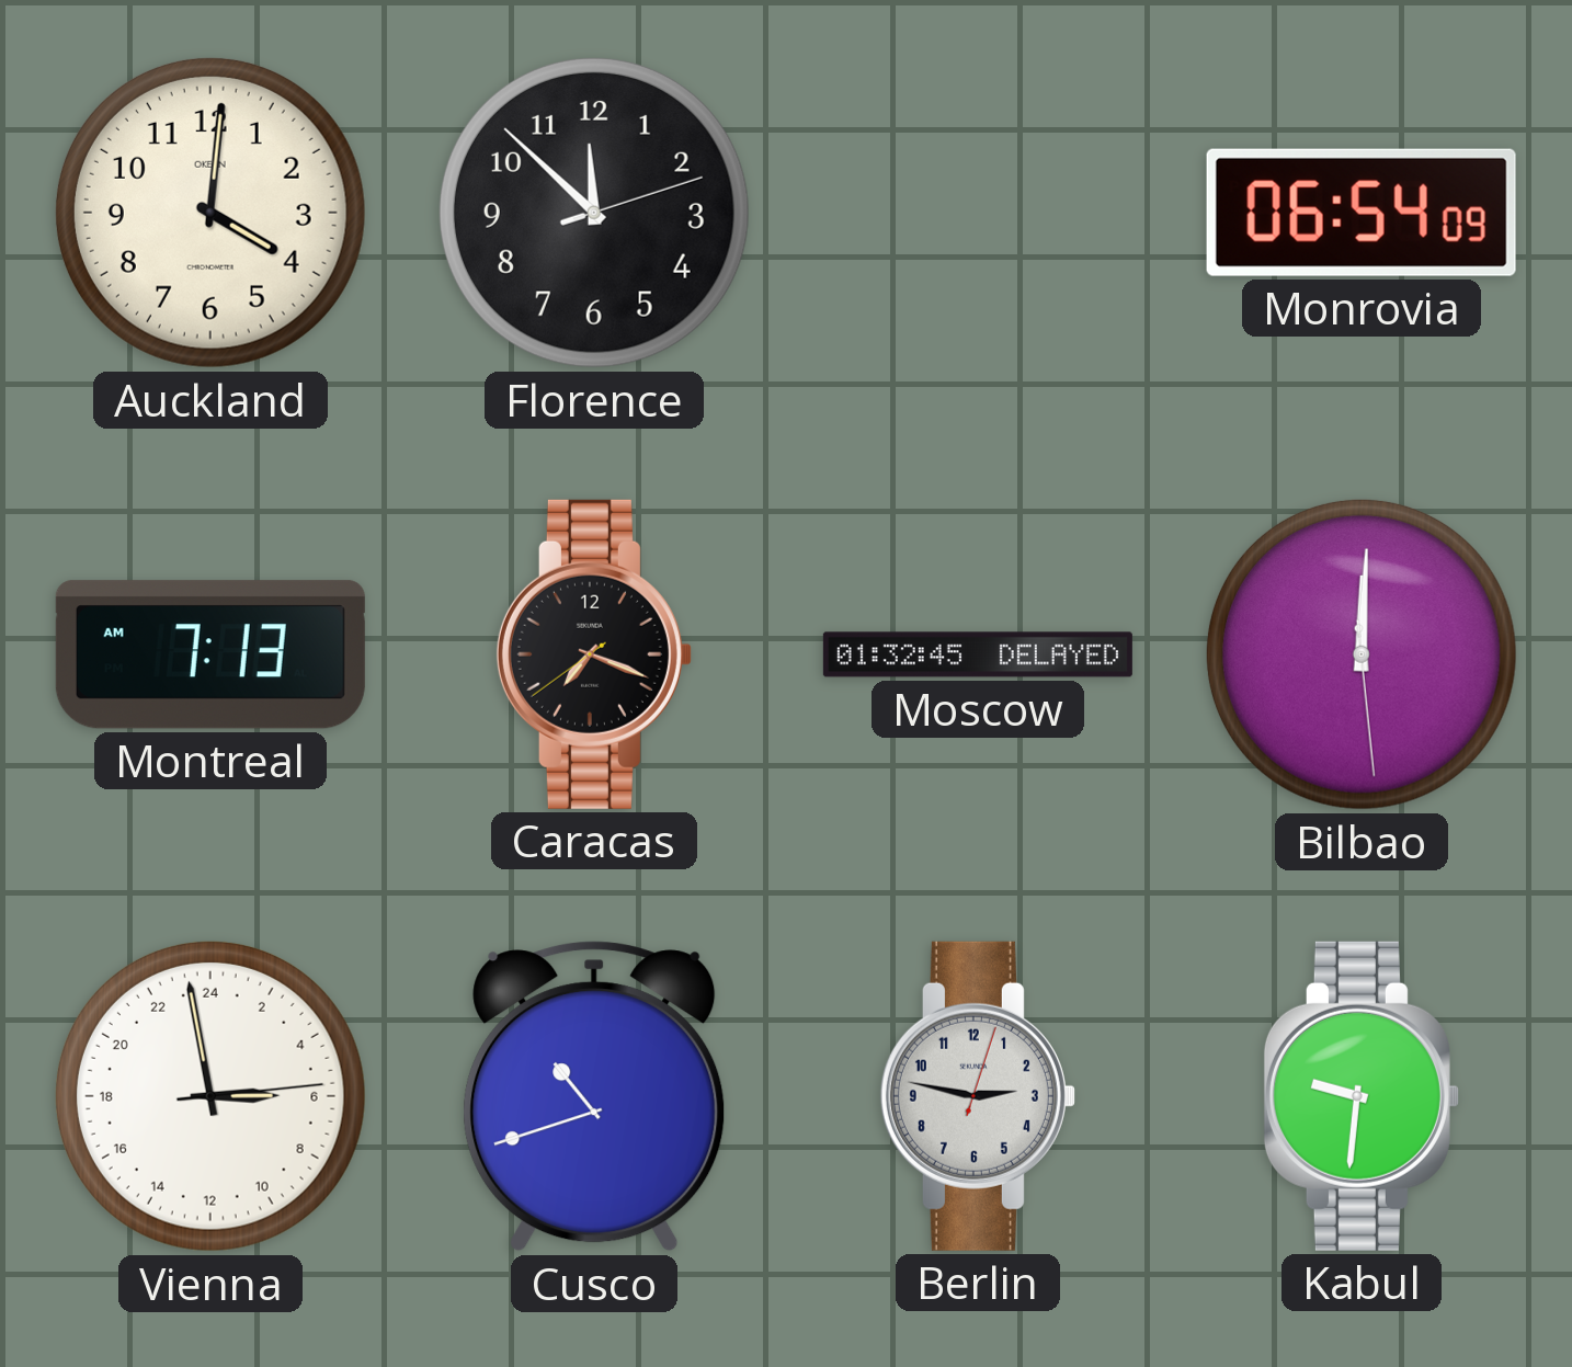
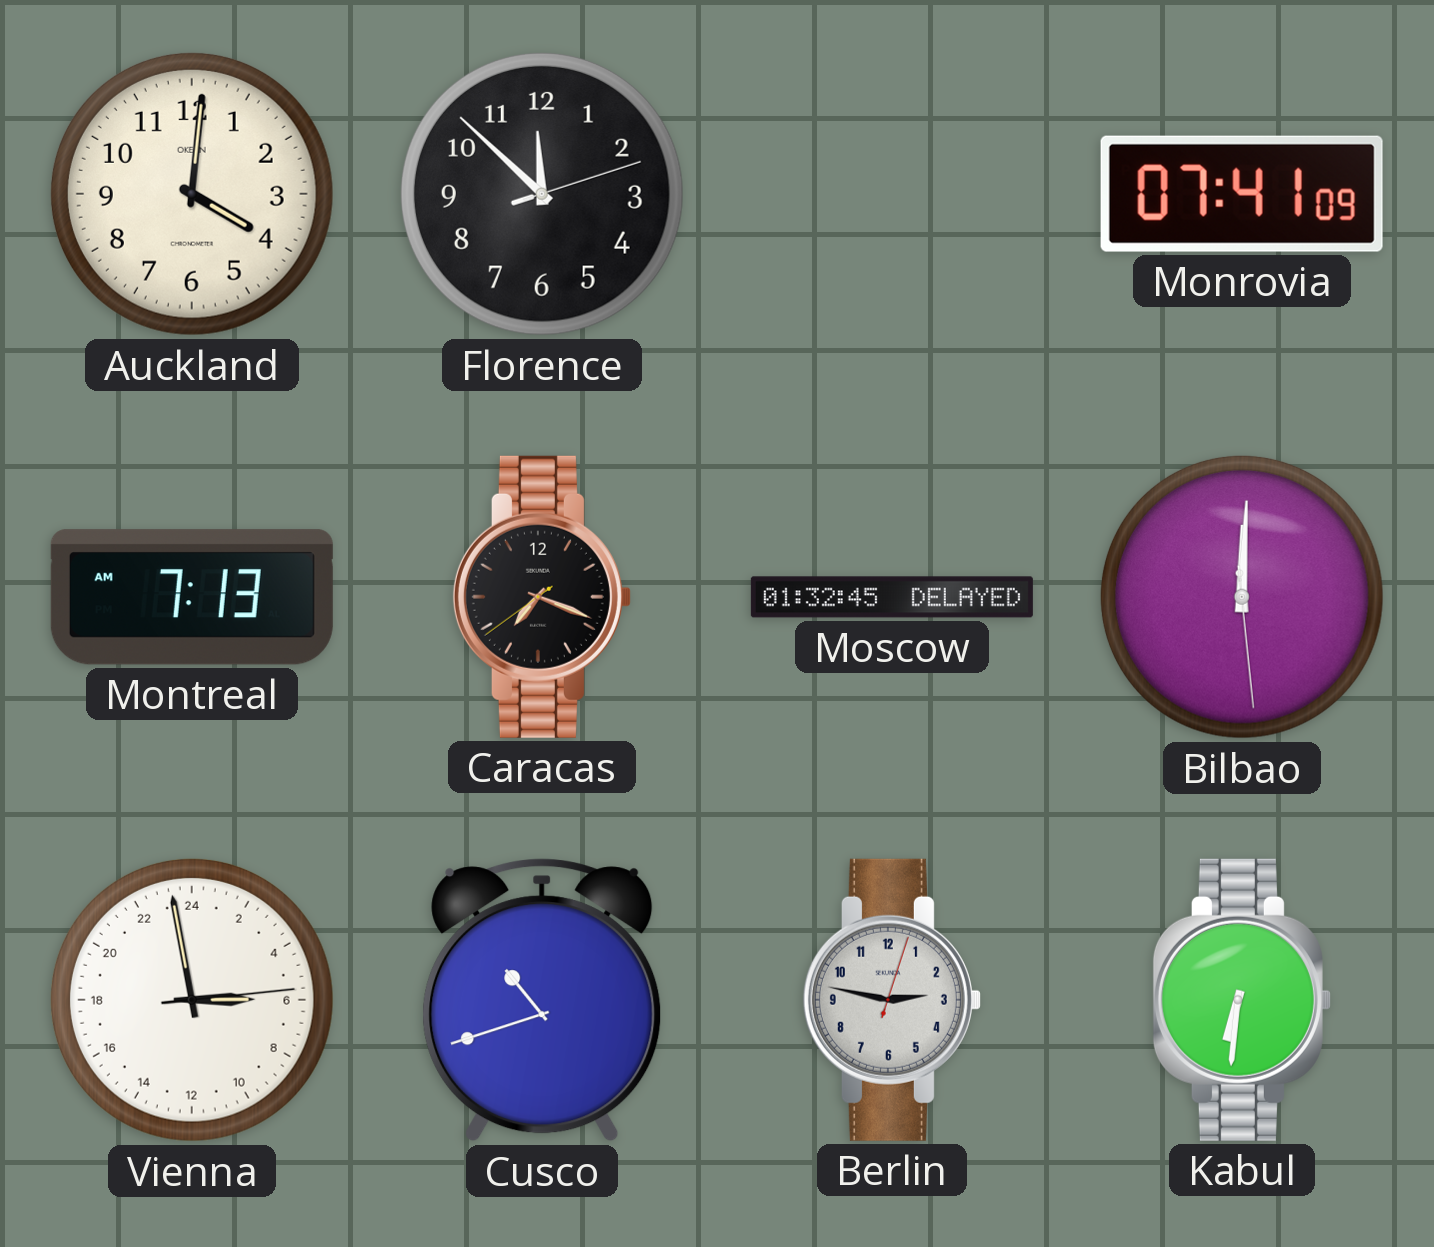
Monrovia: 06:54 -> 07:41
Kabul: 9:31 -> 6:31
